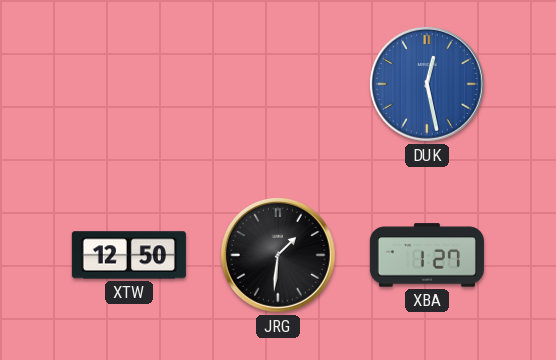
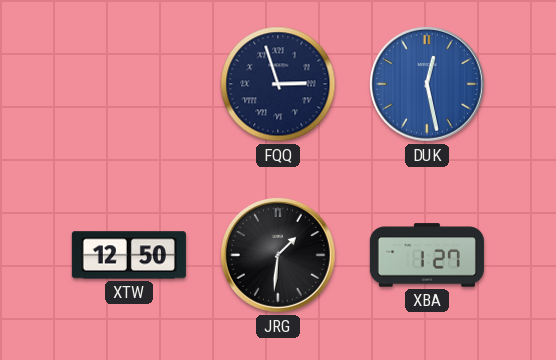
FQQ: none -> 2:57
